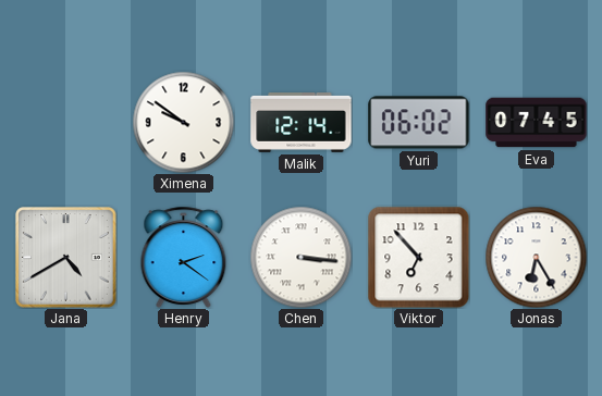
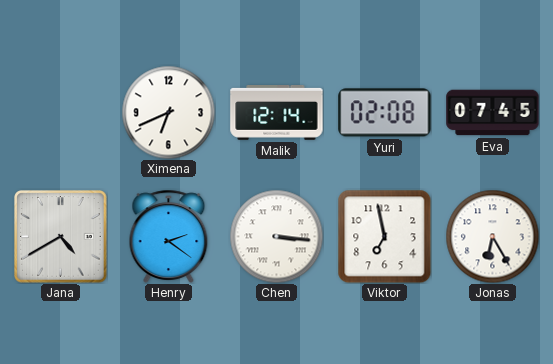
Ximena: 9:51 -> 6:41
Yuri: 06:02 -> 02:08
Viktor: 6:53 -> 6:58
